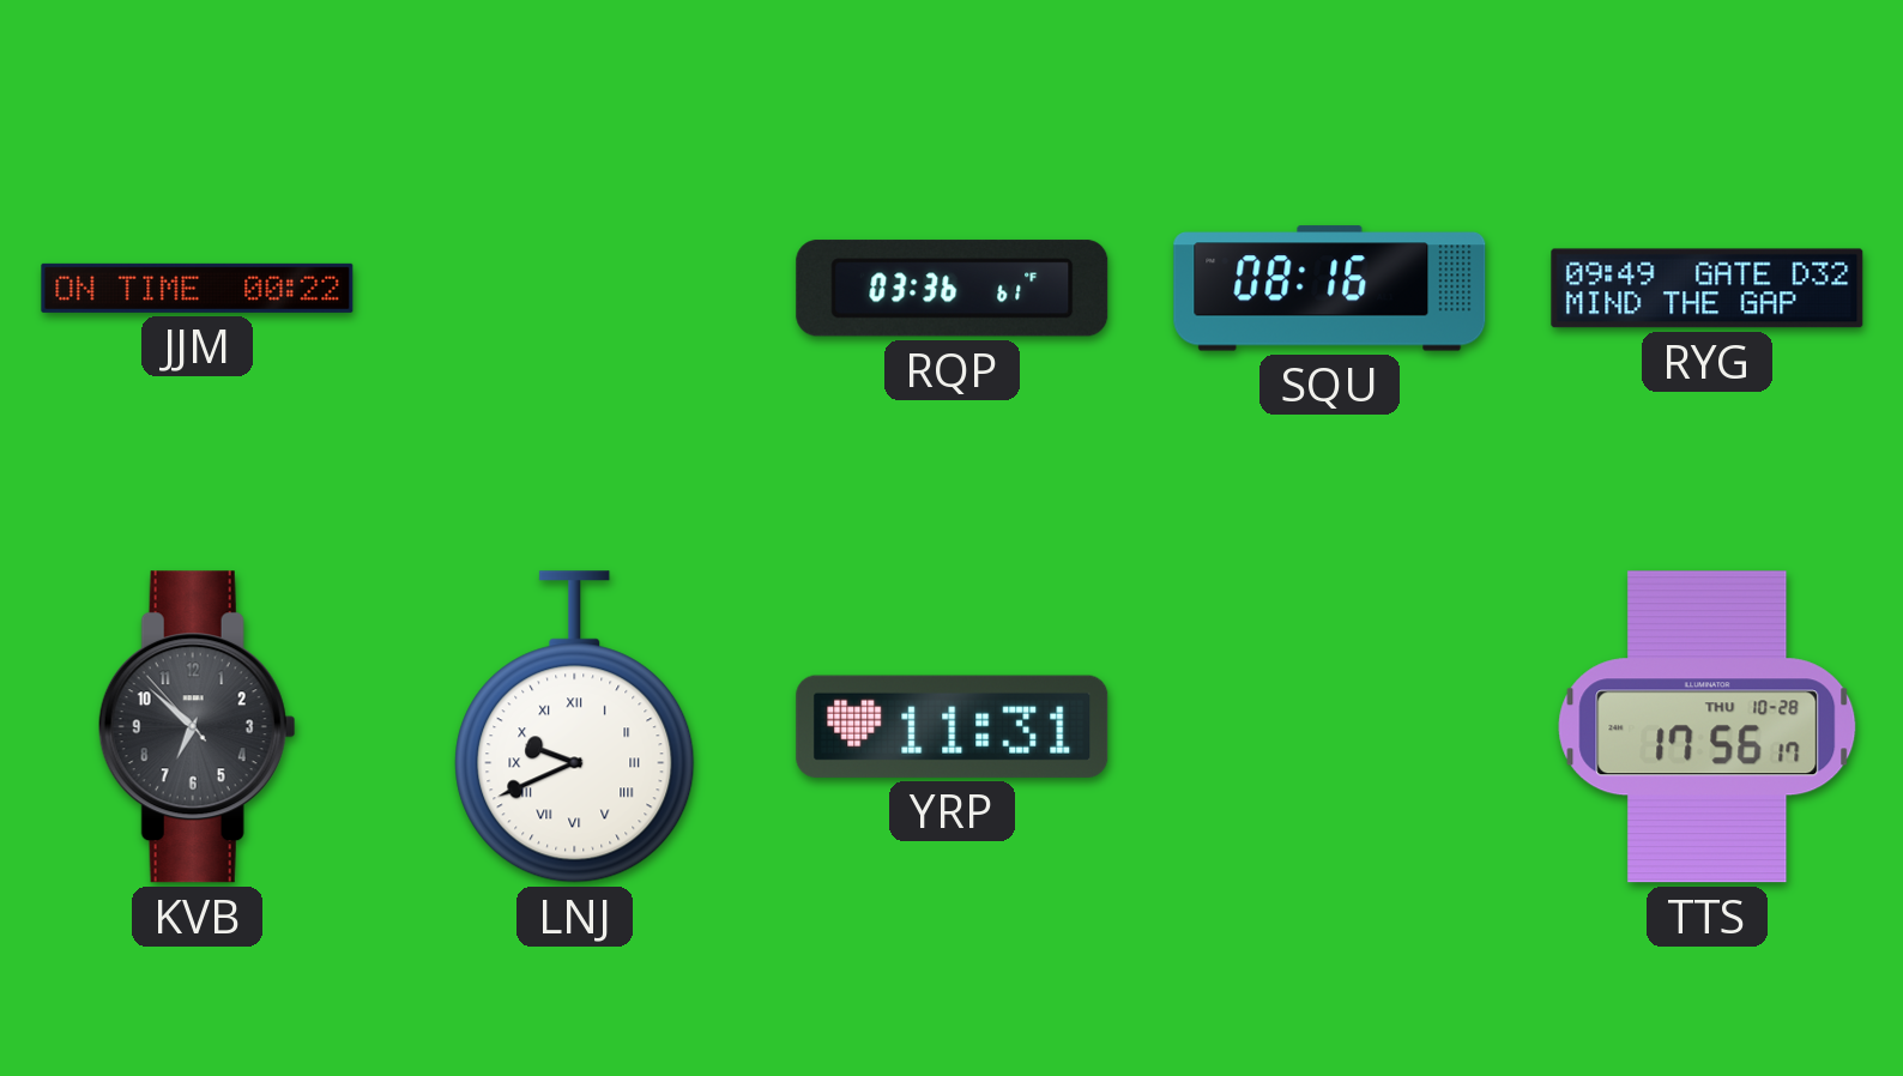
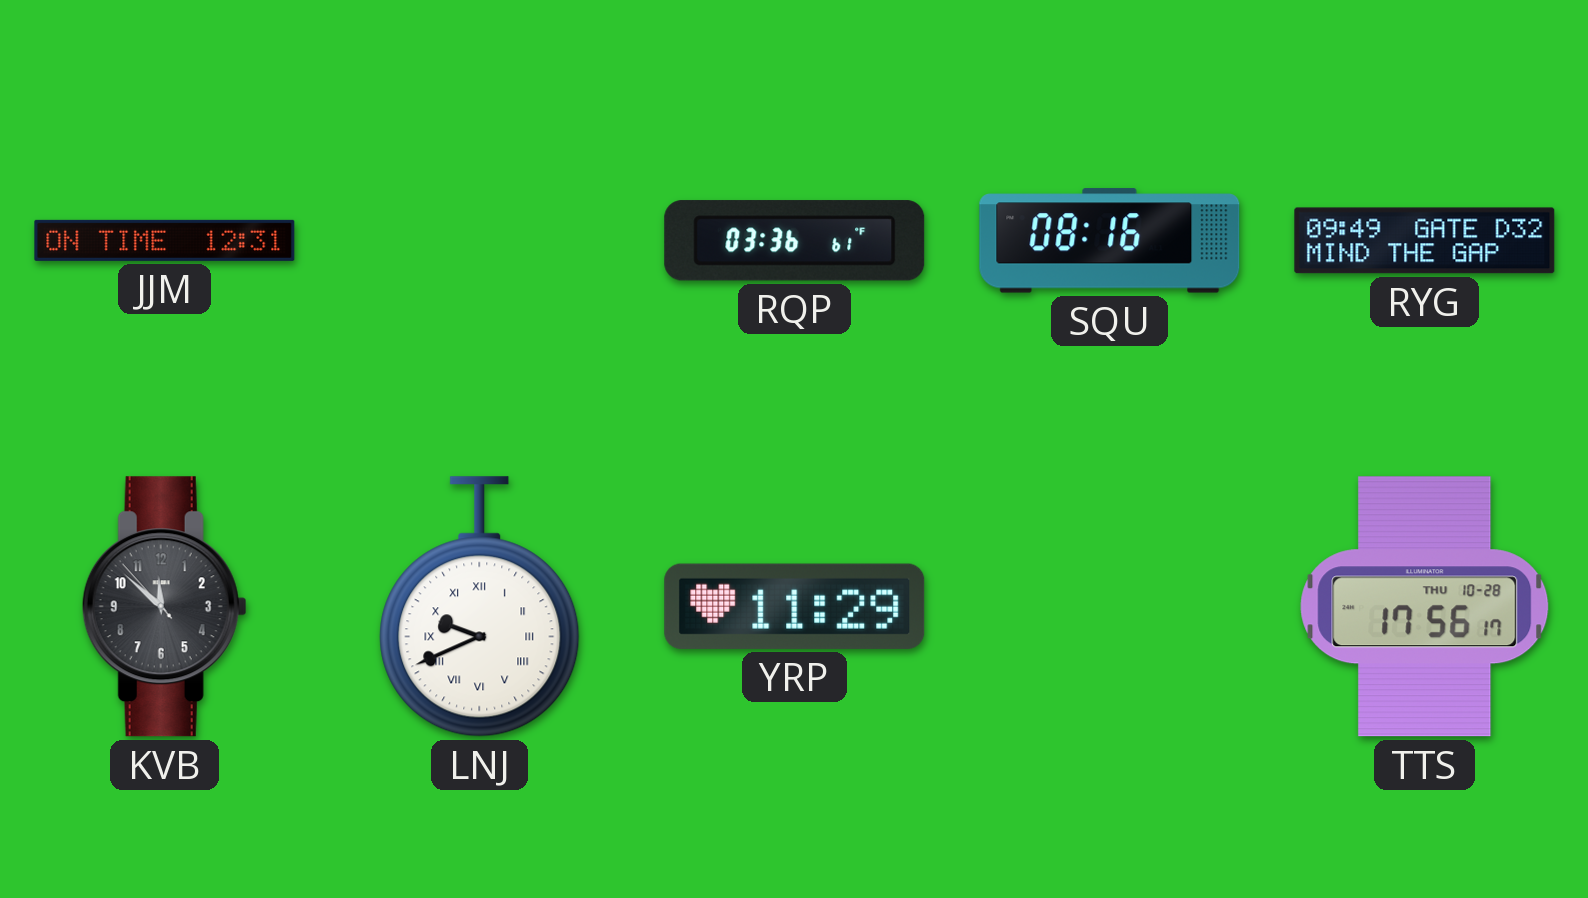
JJM: 00:22 -> 12:31
KVB: 6:51 -> 11:51
YRP: 11:31 -> 11:29
